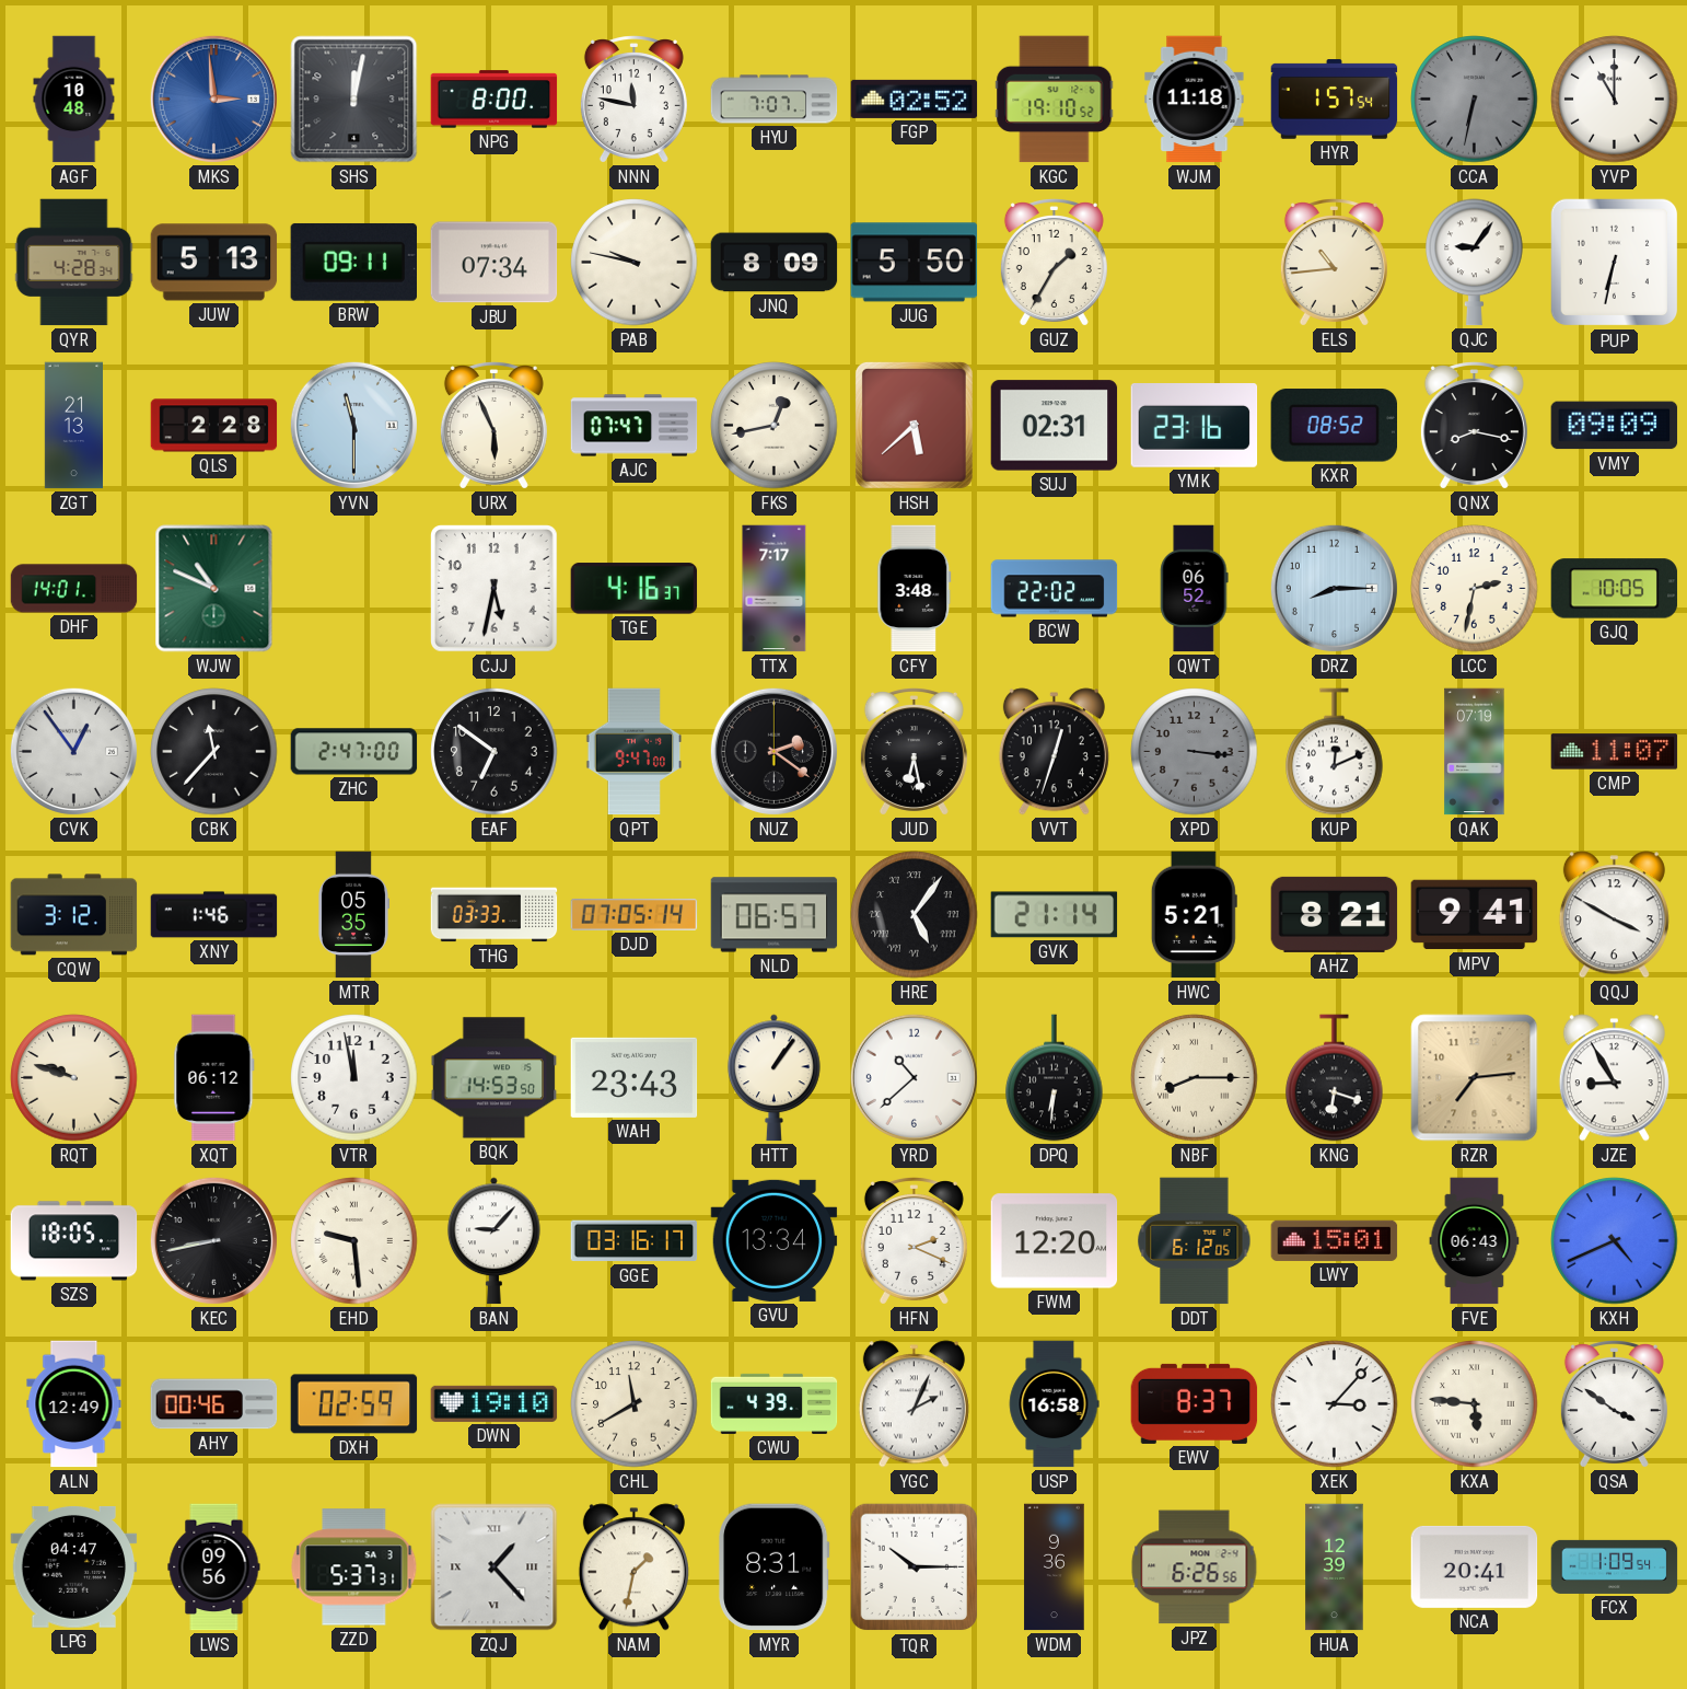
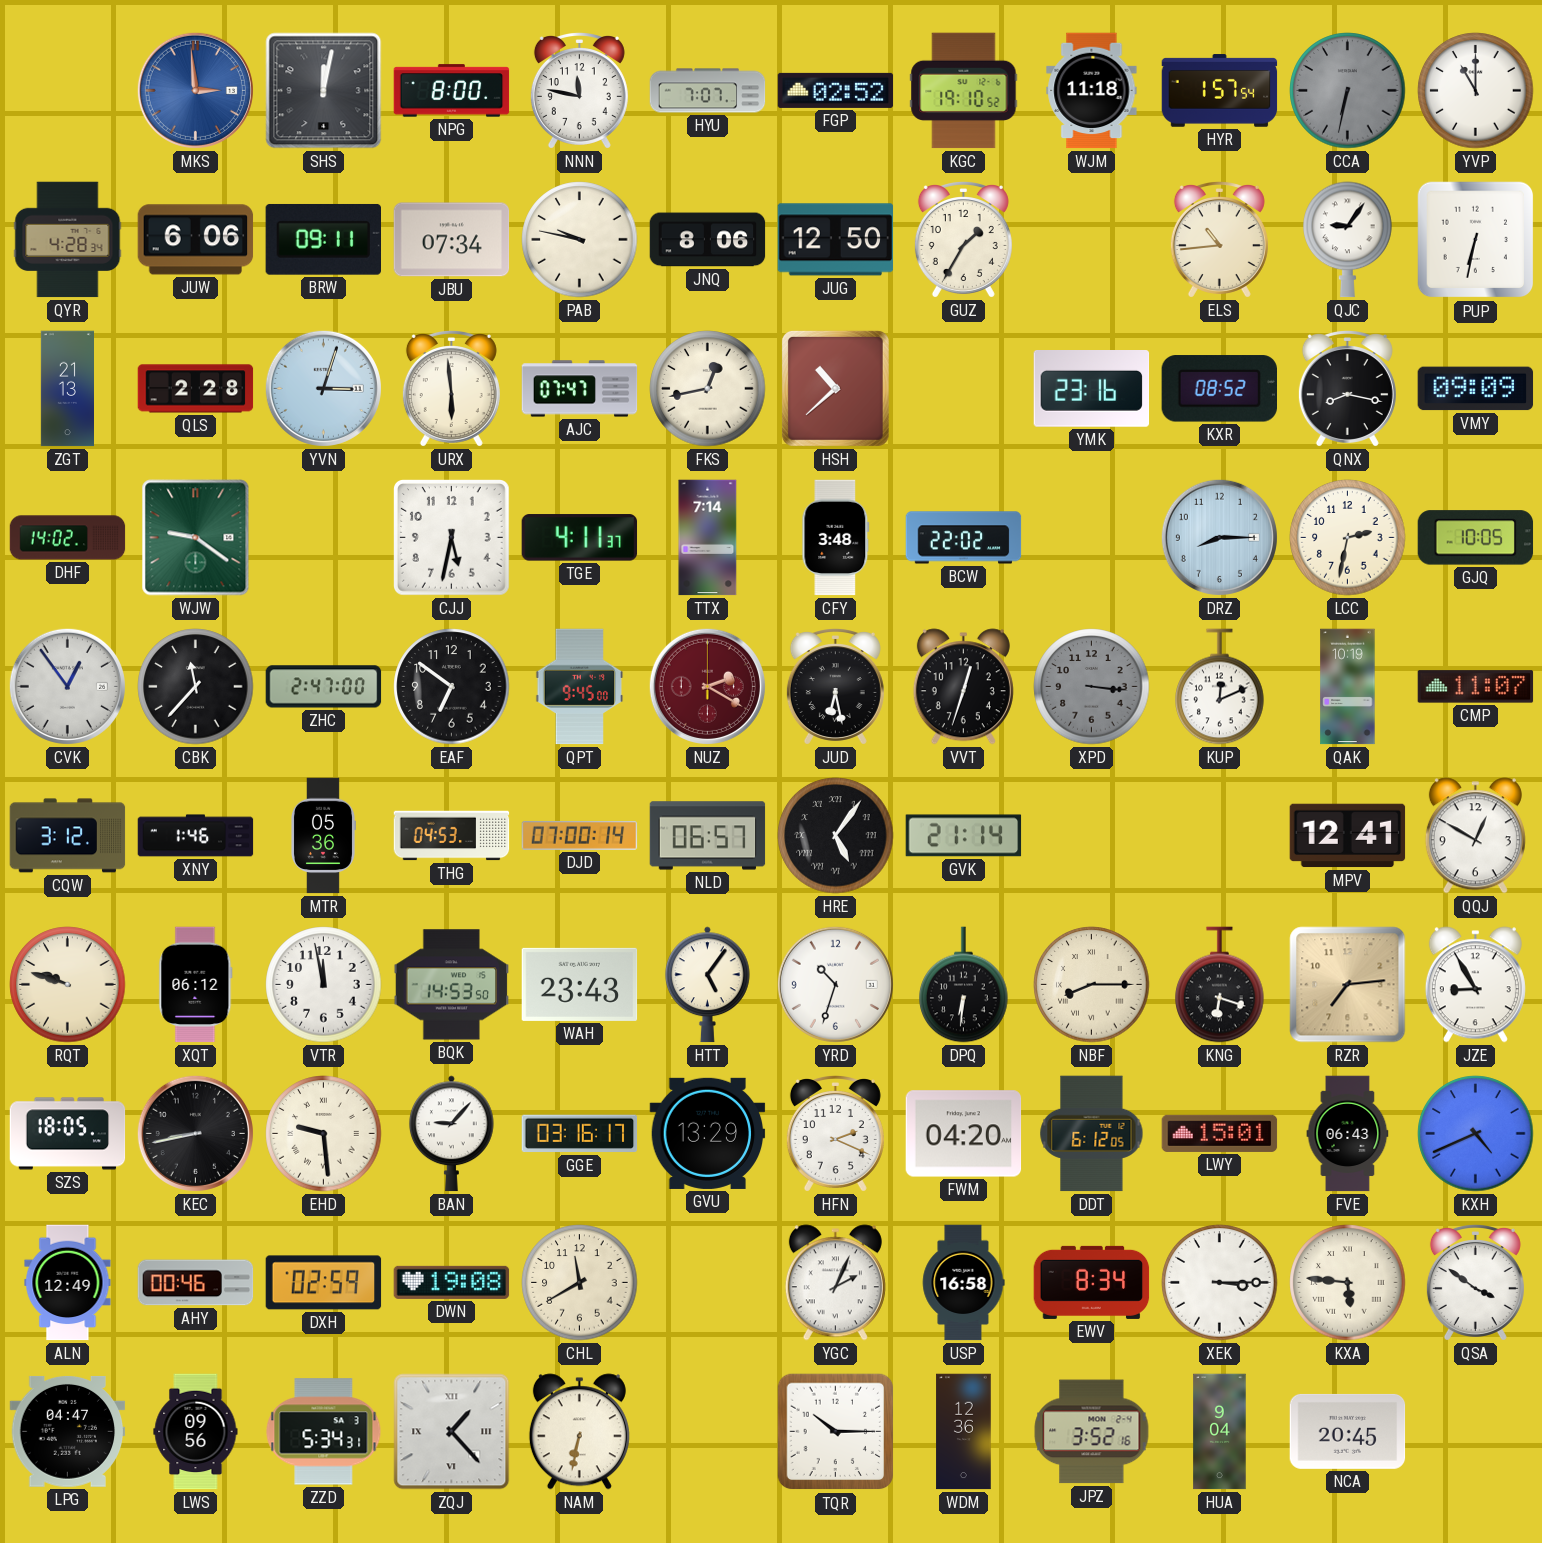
AGF: 10:48 -> none
JUW: 5:13 -> 6:06
JNQ: 8:09 -> 8:06
JUG: 5:50 -> 12:50
YVN: 11:30 -> 3:03
URX: 5:56 -> 5:59
HSH: 5:38 -> 10:38
SUJ: 02:31 -> none
DHF: 14:01 -> 14:02
WJW: 10:49 -> 9:21
TGE: 4:16 -> 4:11
TTX: 7:17 -> 7:14
QWT: 06:52 -> none
QPT: 9:47 -> 9:45
NUZ: 2:21 -> 2:20
NUZ dial: black -> burgundy
QAK: 07:19 -> 10:19
MTR: 05:35 -> 05:36
THG: 03:33 -> 04:53
DJD: 07:05 -> 07:00
HWC: 5:21 -> none
AHZ: 8:21 -> none
MPV: 9:41 -> 12:41
QQJ: 3:50 -> 12:50
HTT: 1:06 -> 5:06
YRD: 10:38 -> 10:33
GVU: 13:34 -> 13:29
FWM: 12:20 -> 04:20
DWN: 19:10 -> 19:08
CWU: 4:39 -> none
EWV: 8:37 -> 8:34
XEK: 3:07 -> 3:15
ZZD: 5:37 -> 5:34
NAM: 1:32 -> 6:32
MYR: 8:31 -> none
WDM: 9:36 -> 12:36
JPZ: 6:26 -> 3:52
HUA: 12:39 -> 9:04
NCA: 20:41 -> 20:45
FCX: 1:09 -> none
